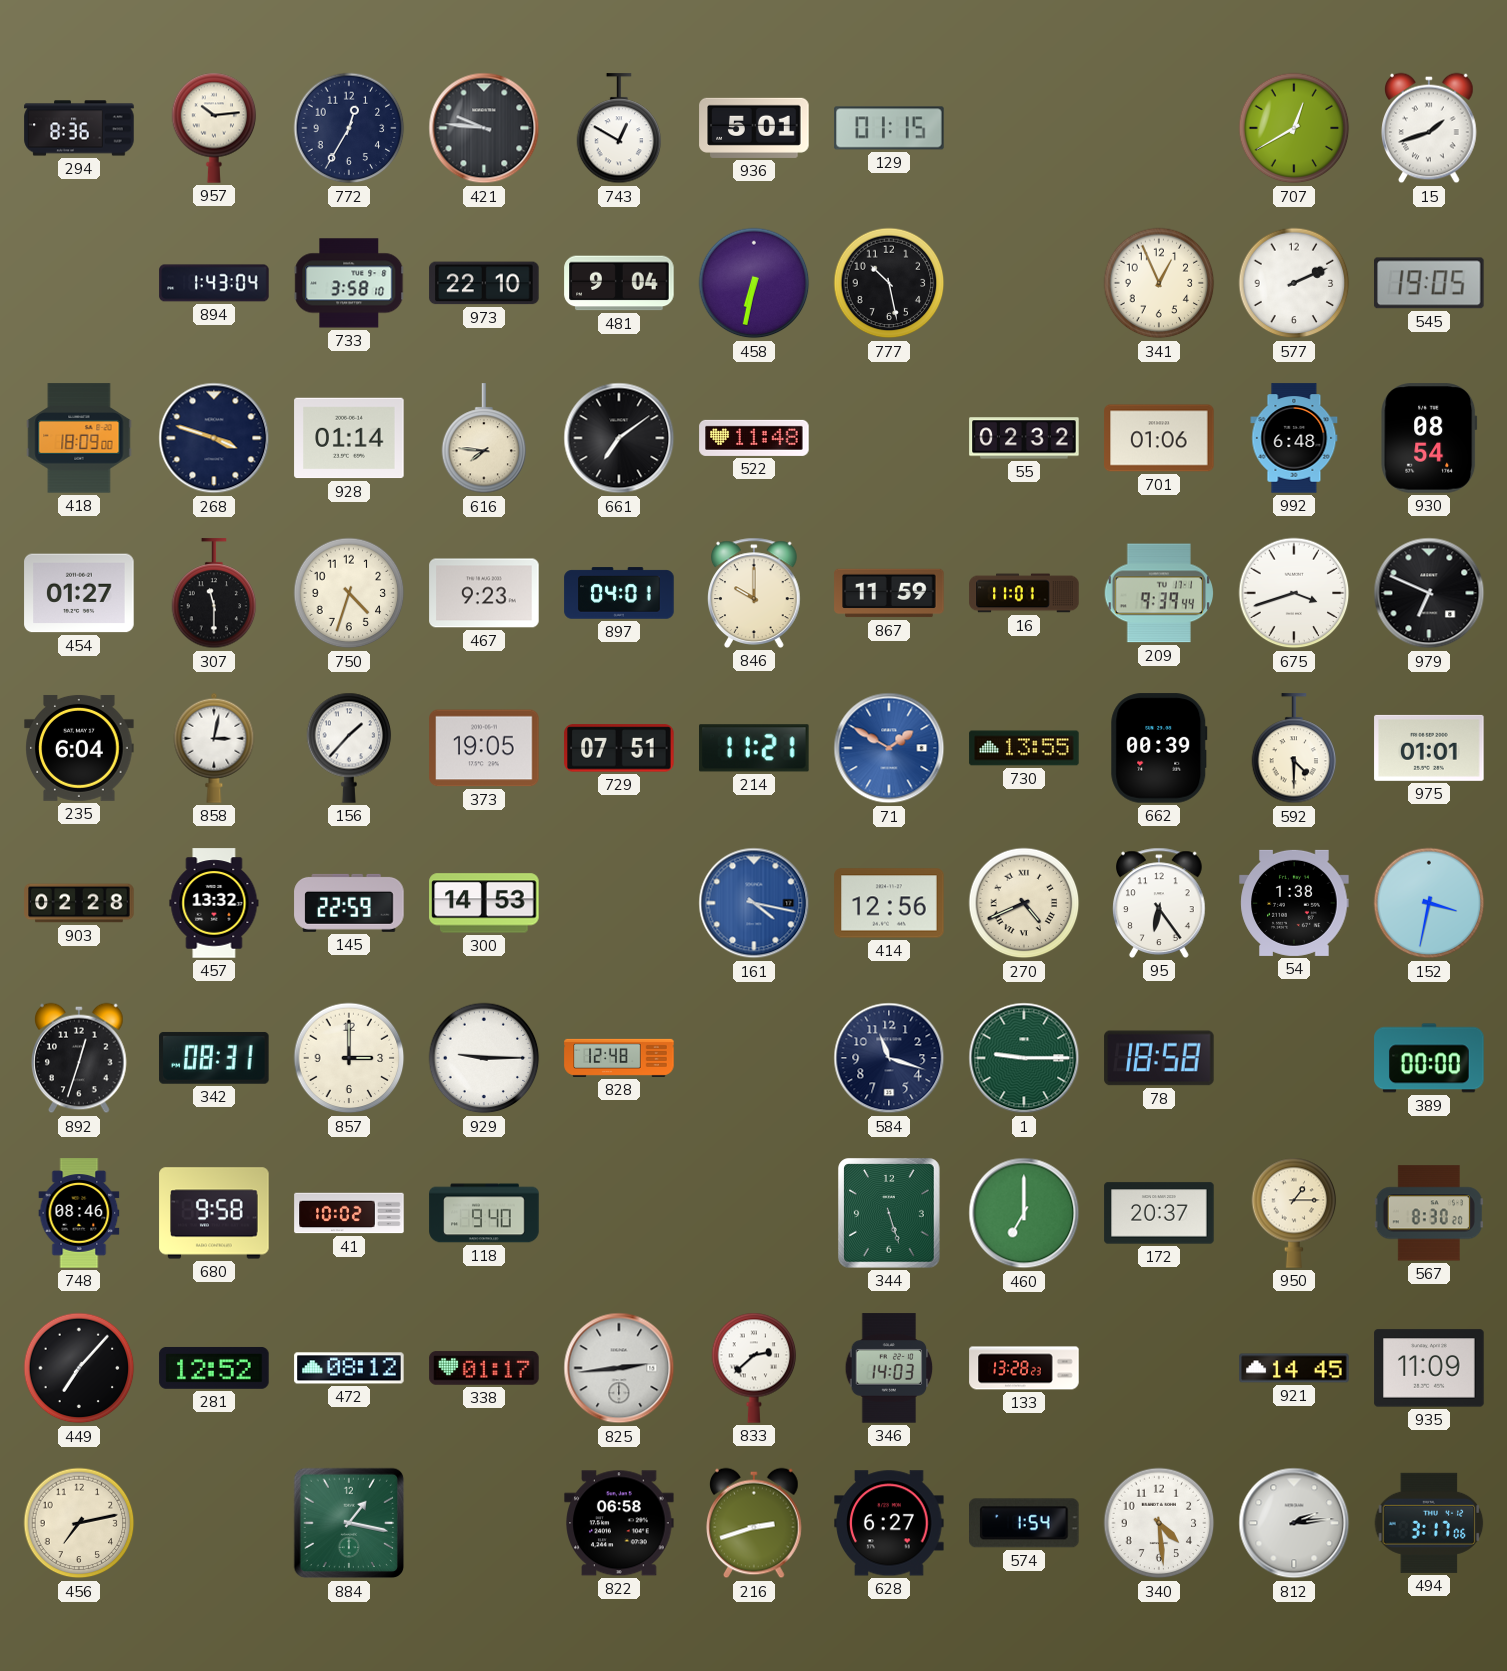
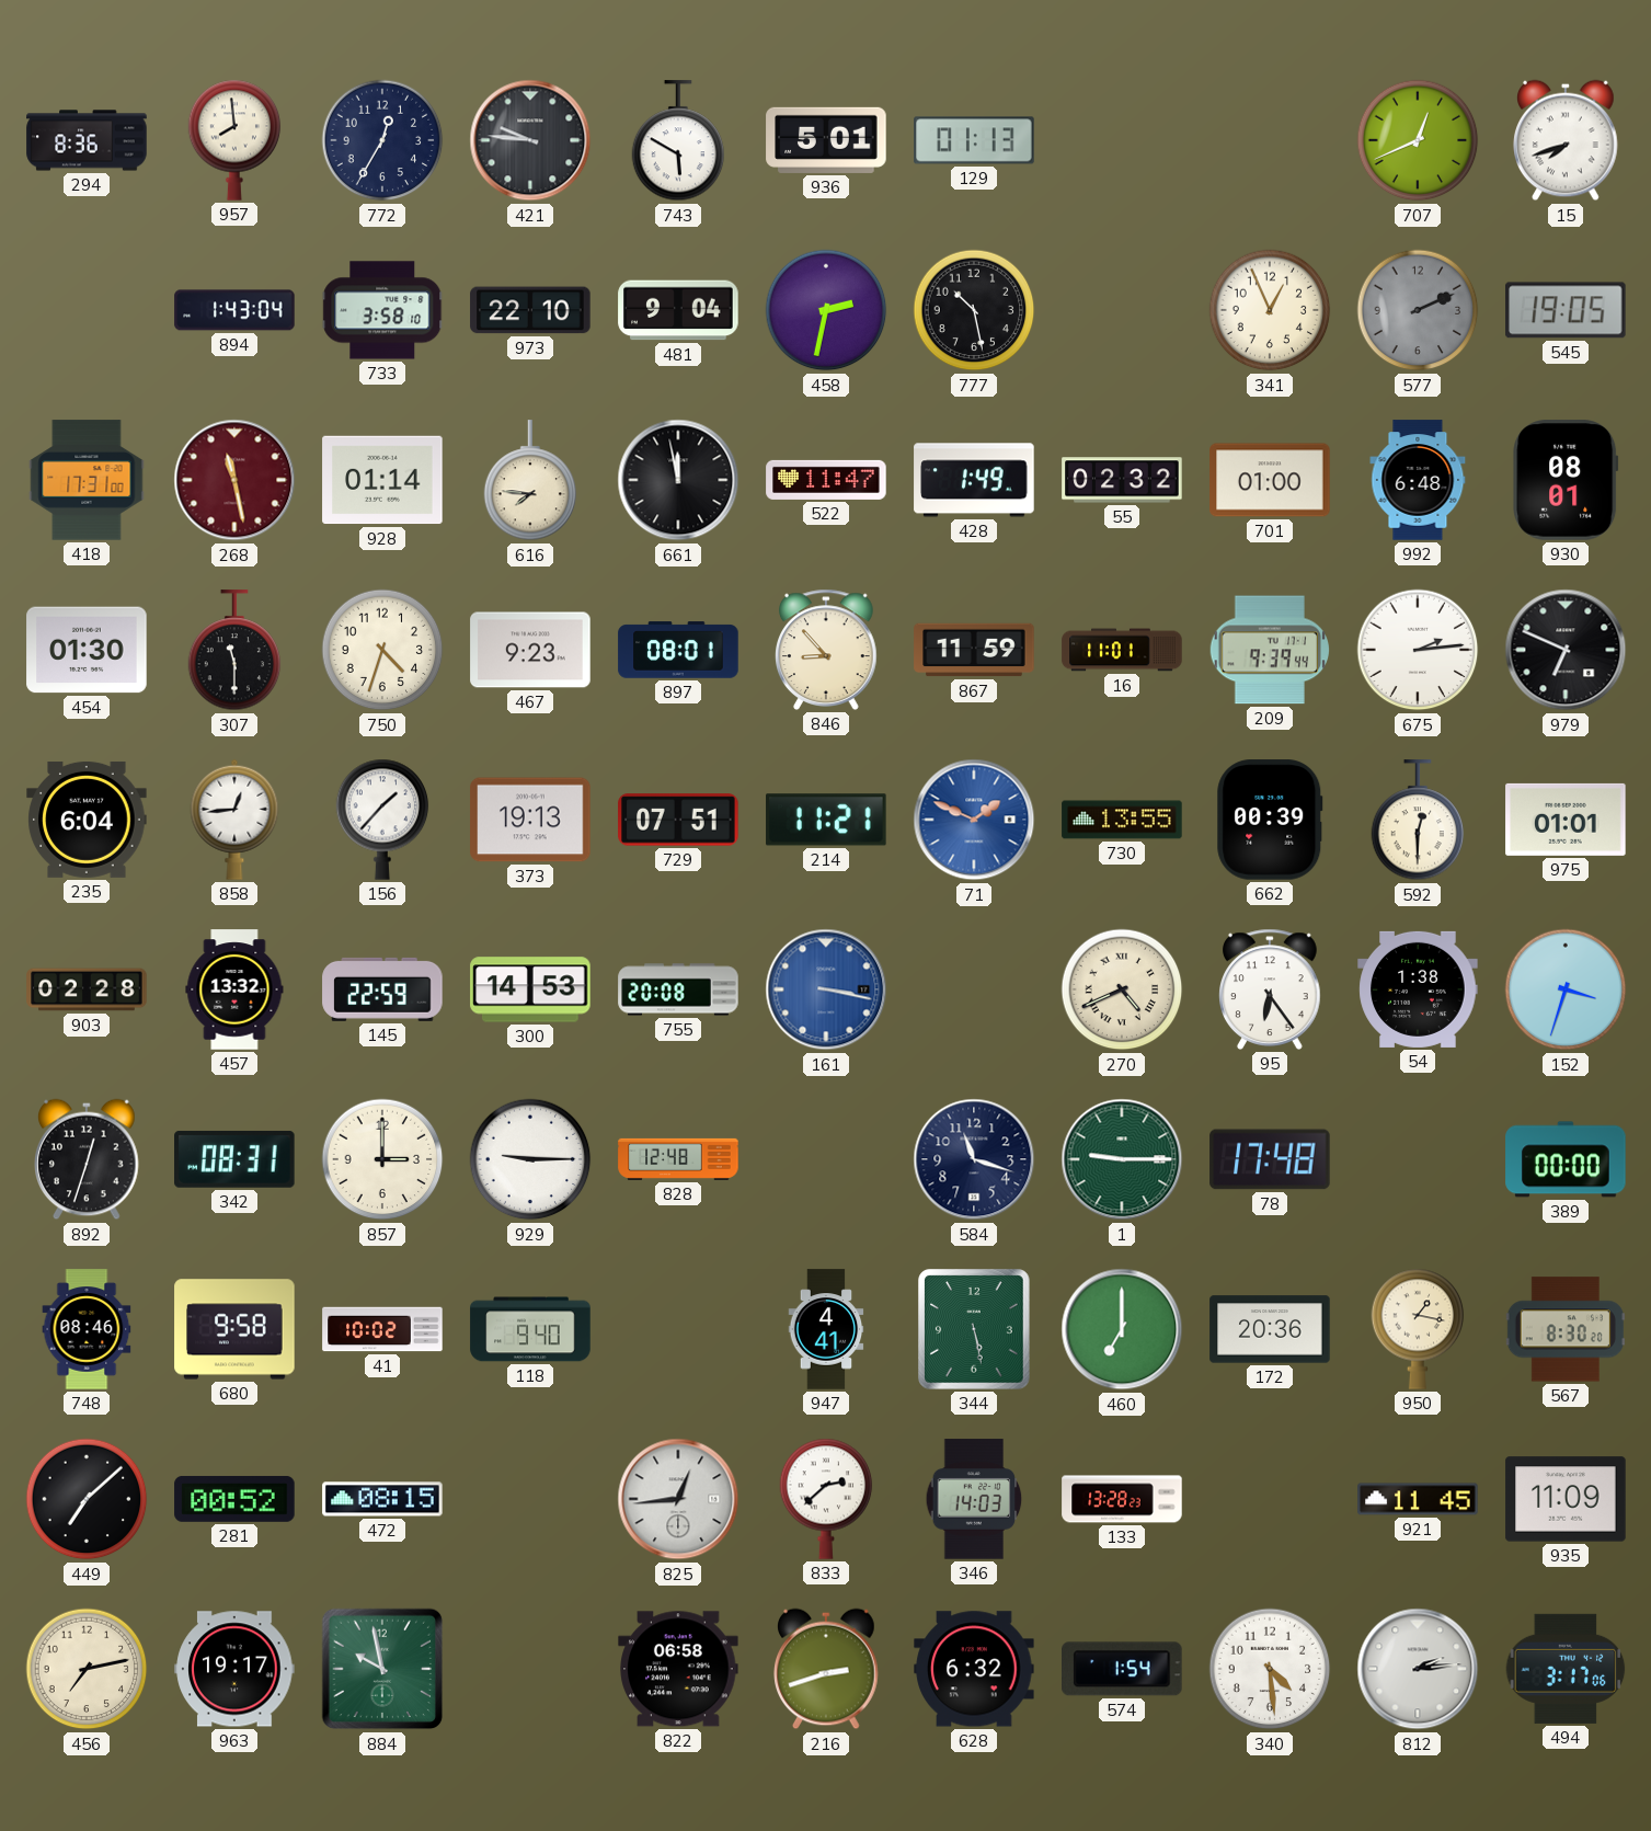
957: 10:14 -> 7:59
743: 12:50 -> 5:50
129: 01:15 -> 01:13
707: 12:40 -> 12:41
15: 1:42 -> 7:42
458: 6:32 -> 2:32
577 dial: white -> grey
418: 18:09 -> 17:31
268: 3:48 -> 11:28
268 dial: navy -> burgundy
661: 7:09 -> 11:58
522: 11:48 -> 11:47
428: none -> 1:49
701: 01:06 -> 01:00
930: 08:54 -> 08:01
454: 01:27 -> 01:30
897: 04:01 -> 08:01
846: 10:00 -> 8:53
675: 3:42 -> 2:14
858: 3:02 -> 12:44
373: 19:05 -> 19:13
71: 1:50 -> 1:49
592: 4:30 -> 12:30
755: none -> 20:08
161: 4:17 -> 3:17
414: 12:56 -> none
152: 3:32 -> 3:33
78: 18:58 -> 17:48
947: none -> 4:41
344: 5:27 -> 5:28
172: 20:37 -> 20:36
950: 1:15 -> 1:17
449: 7:07 -> 7:08
281: 12:52 -> 00:52
472: 08:12 -> 08:15
338: 01:17 -> none
825: 2:44 -> 12:44
921: 14:45 -> 11:45
963: none -> 19:17
884: 1:17 -> 9:58
628: 6:27 -> 6:32
